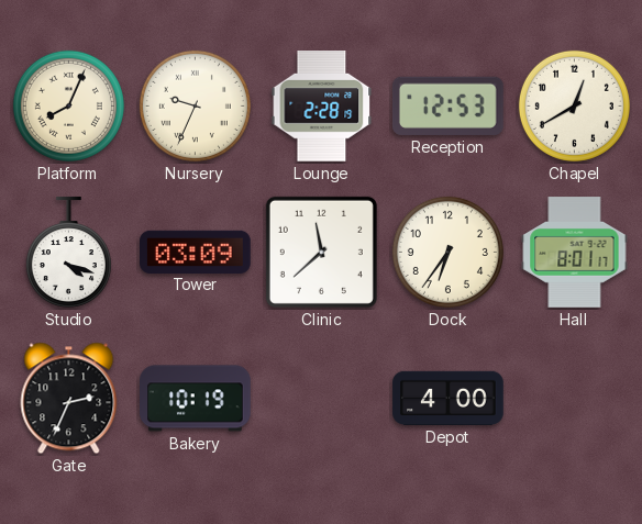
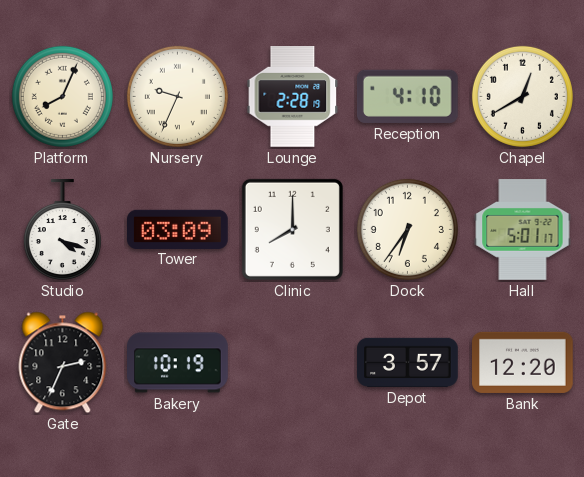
Reception: 12:53 -> 4:10
Clinic: 11:38 -> 8:00
Hall: 8:01 -> 5:01
Depot: 4:00 -> 3:57
Bank: none -> 12:20
